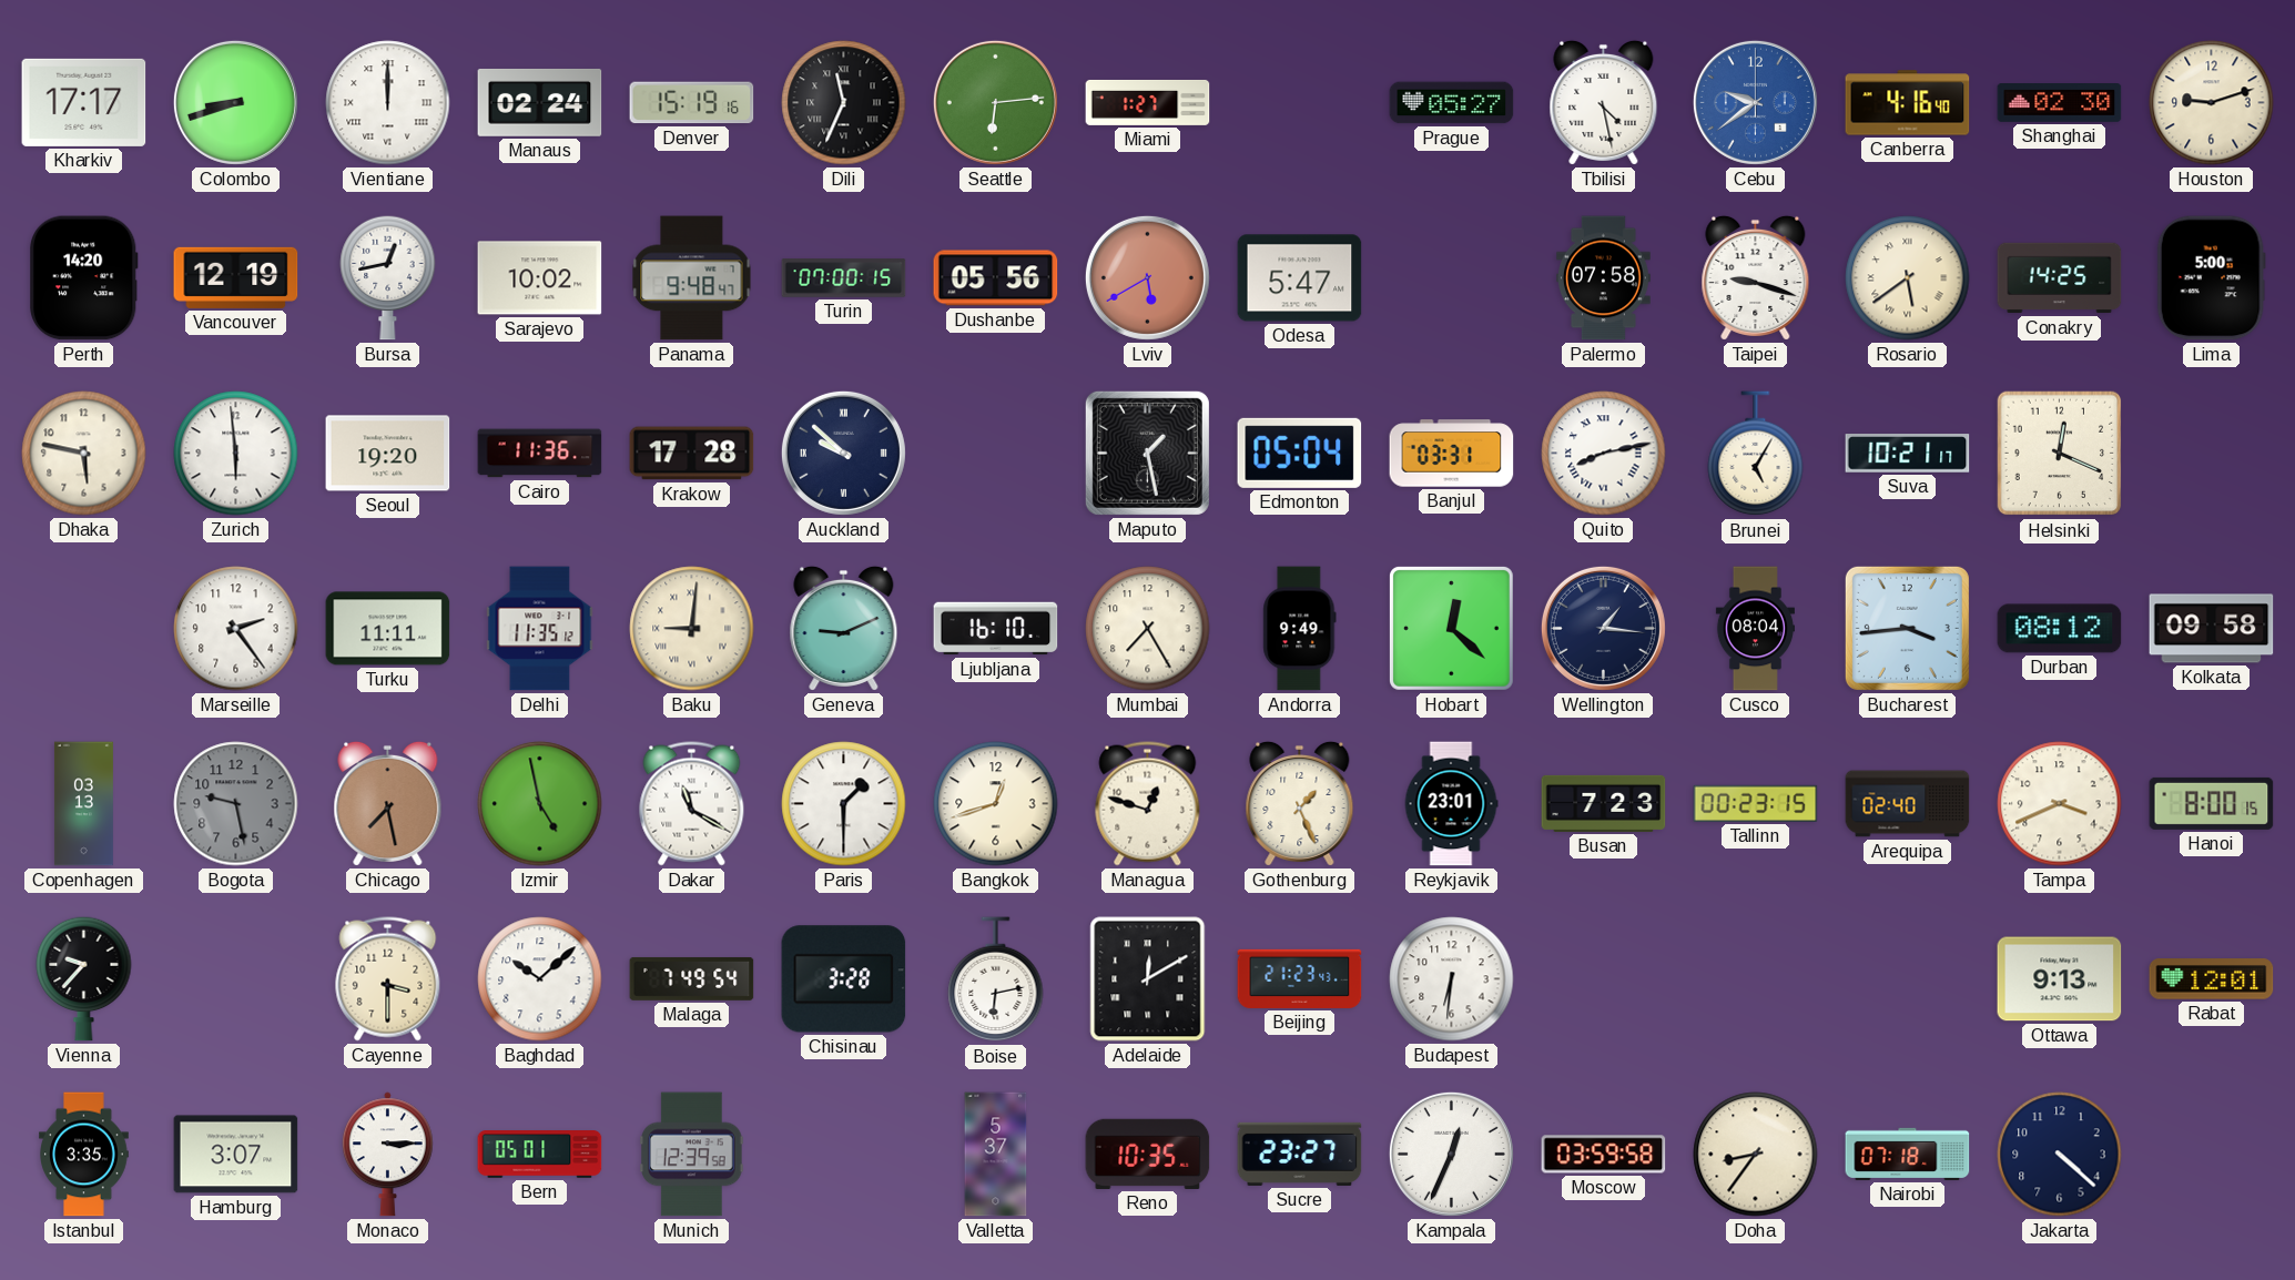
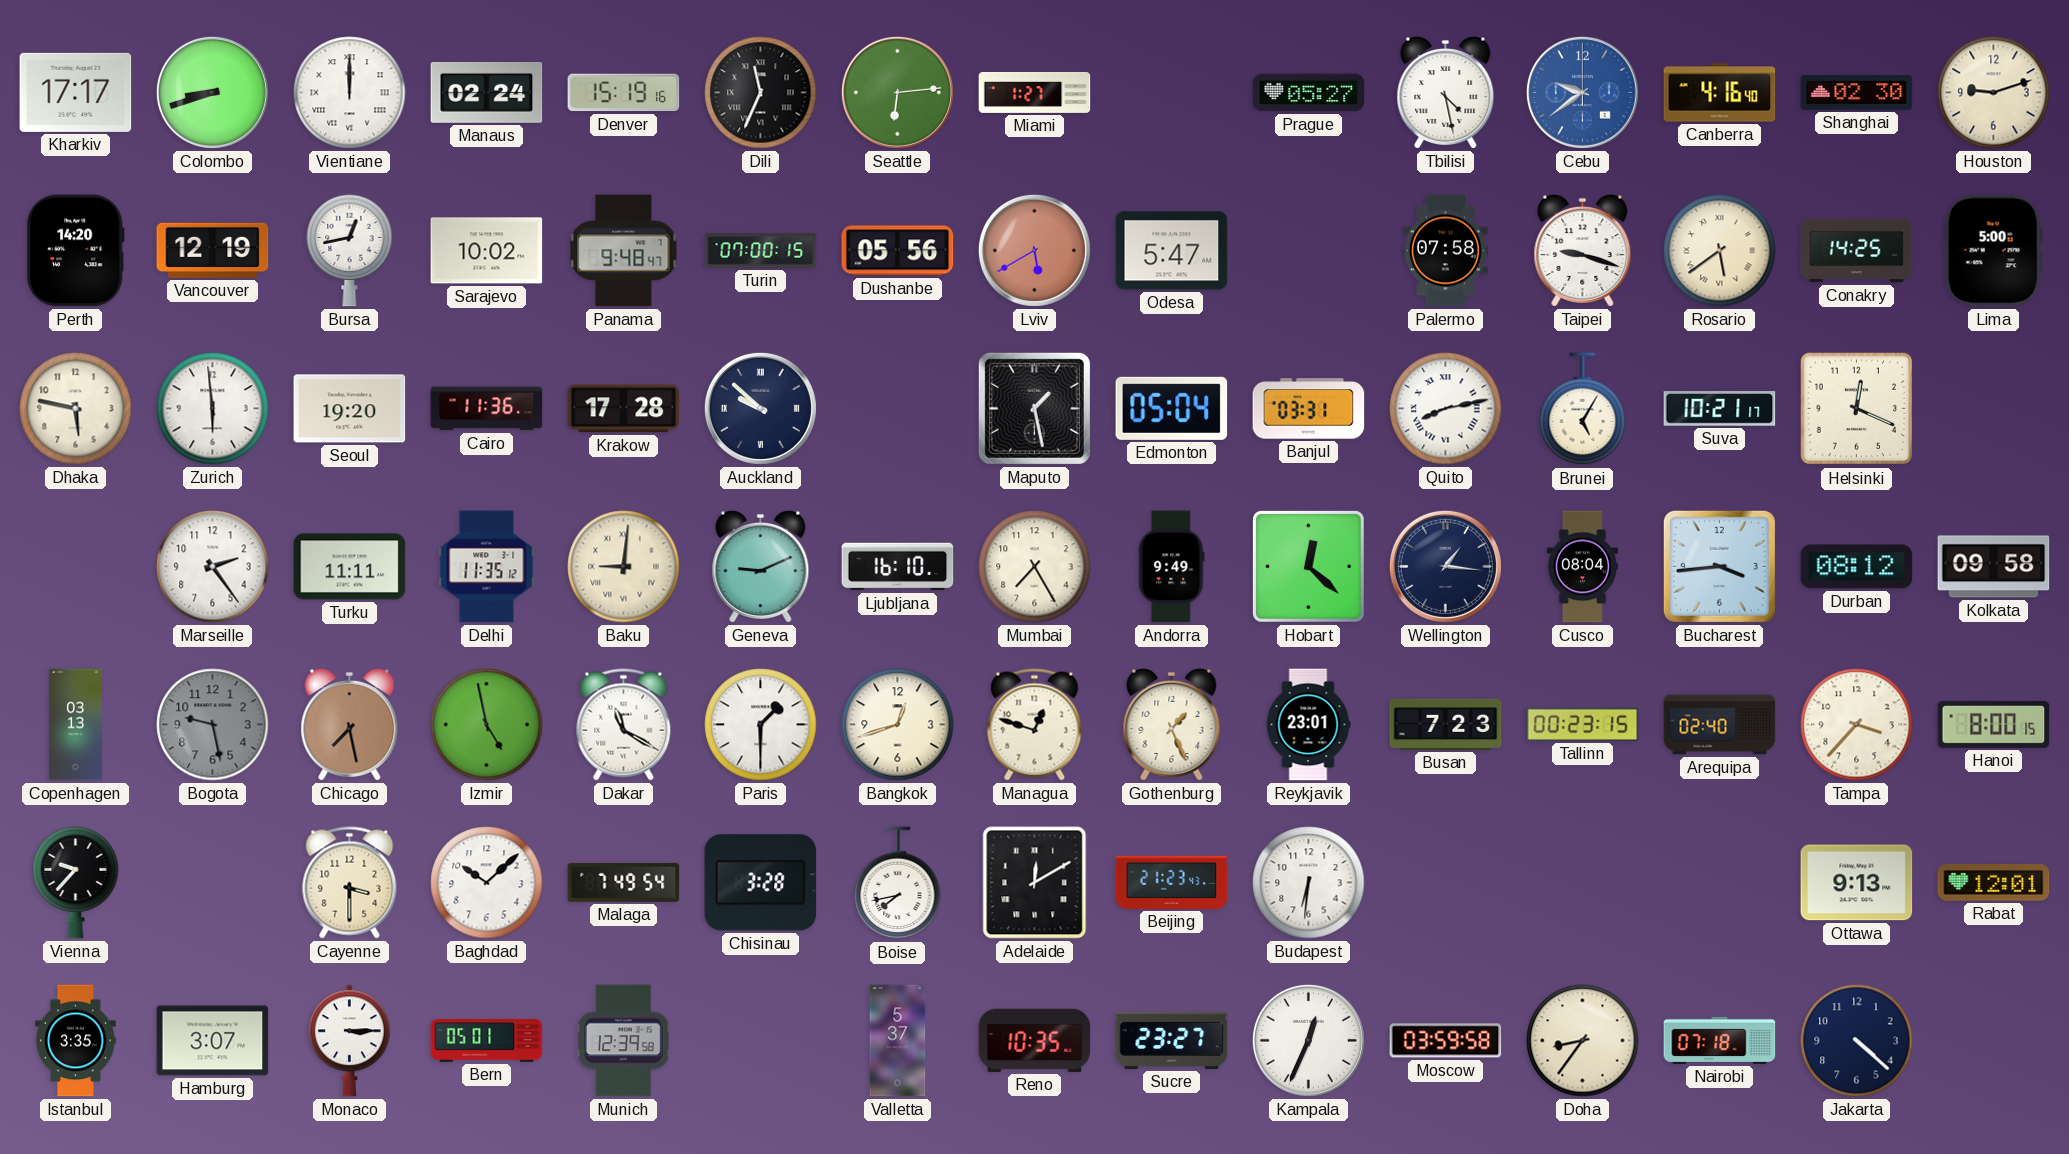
Tampa: 3:41 -> 3:37
Boise: 6:13 -> 7:43
